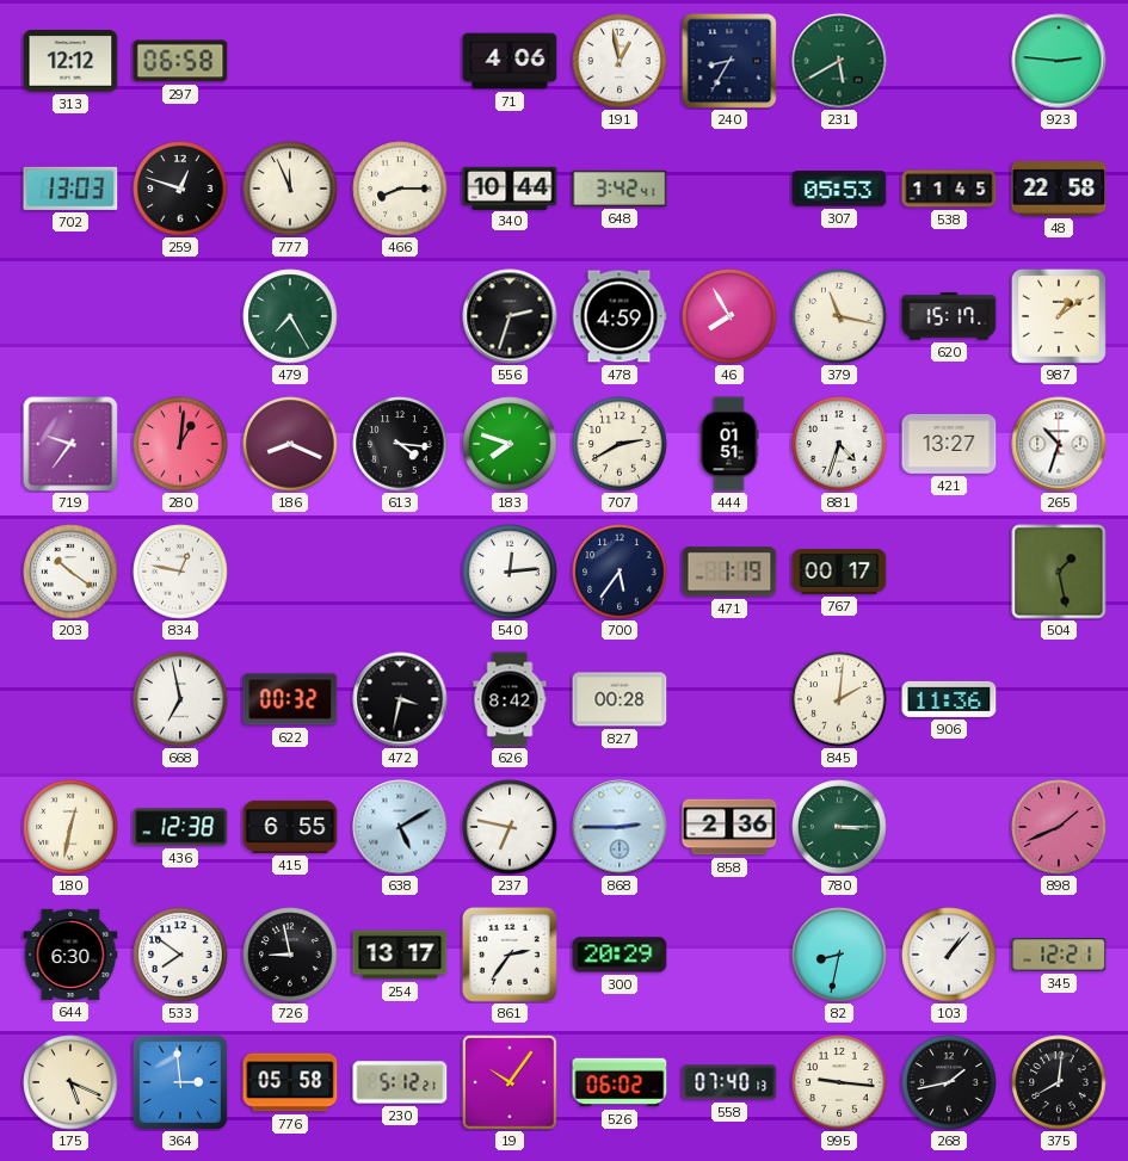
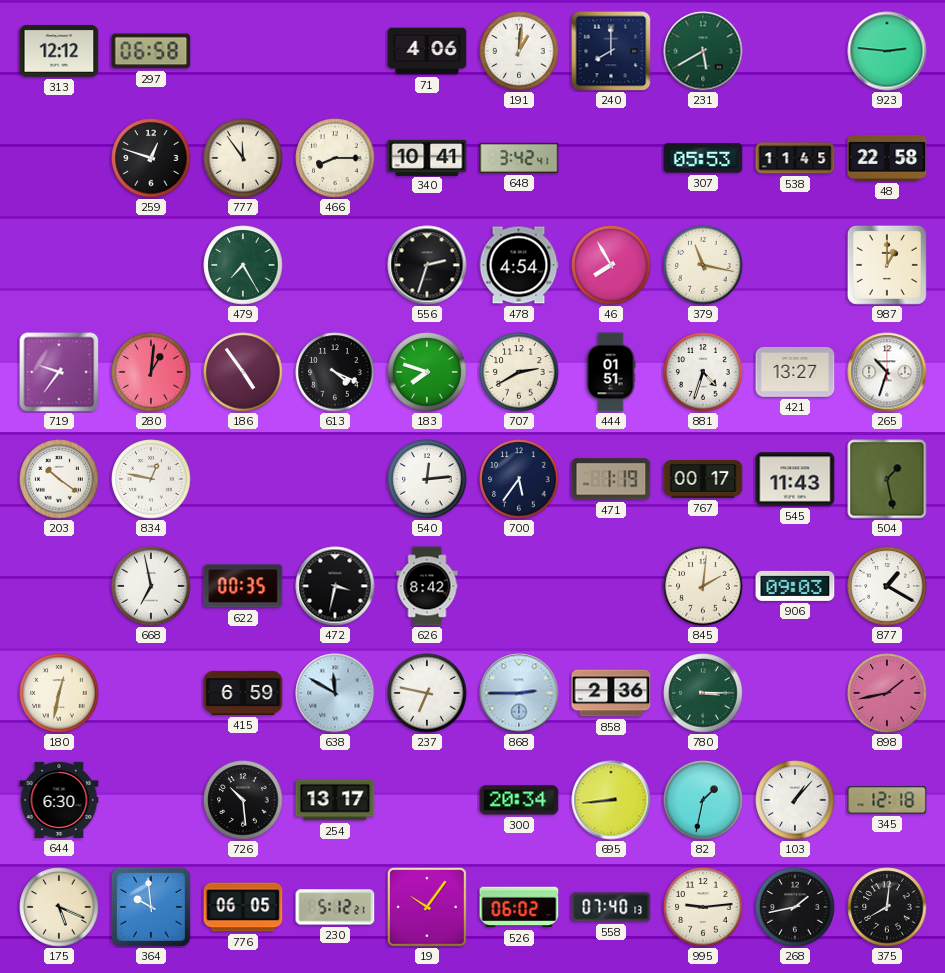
191: 12:58 -> 1:01
240: 8:35 -> 8:00
702: 13:03 -> none
777: 11:56 -> 11:54
340: 10:44 -> 10:41
478: 4:59 -> 4:54
620: 15:17 -> none
987: 1:09 -> 1:00
186: 8:19 -> 4:54
613: 4:16 -> 4:19
545: none -> 11:43
622: 00:32 -> 00:35
827: 00:28 -> none
906: 11:36 -> 09:03
877: none -> 1:20
436: 12:38 -> none
415: 6:55 -> 6:59
638: 5:10 -> 11:50
898: 1:41 -> 1:43
533: 7:51 -> none
726: 8:58 -> 10:29
861: 2:36 -> none
300: 20:29 -> 20:34
695: none -> 8:44
82: 8:32 -> 1:32
345: 12:21 -> 12:18
364: 2:59 -> 9:59
776: 05:58 -> 06:05
995: 9:16 -> 9:14
